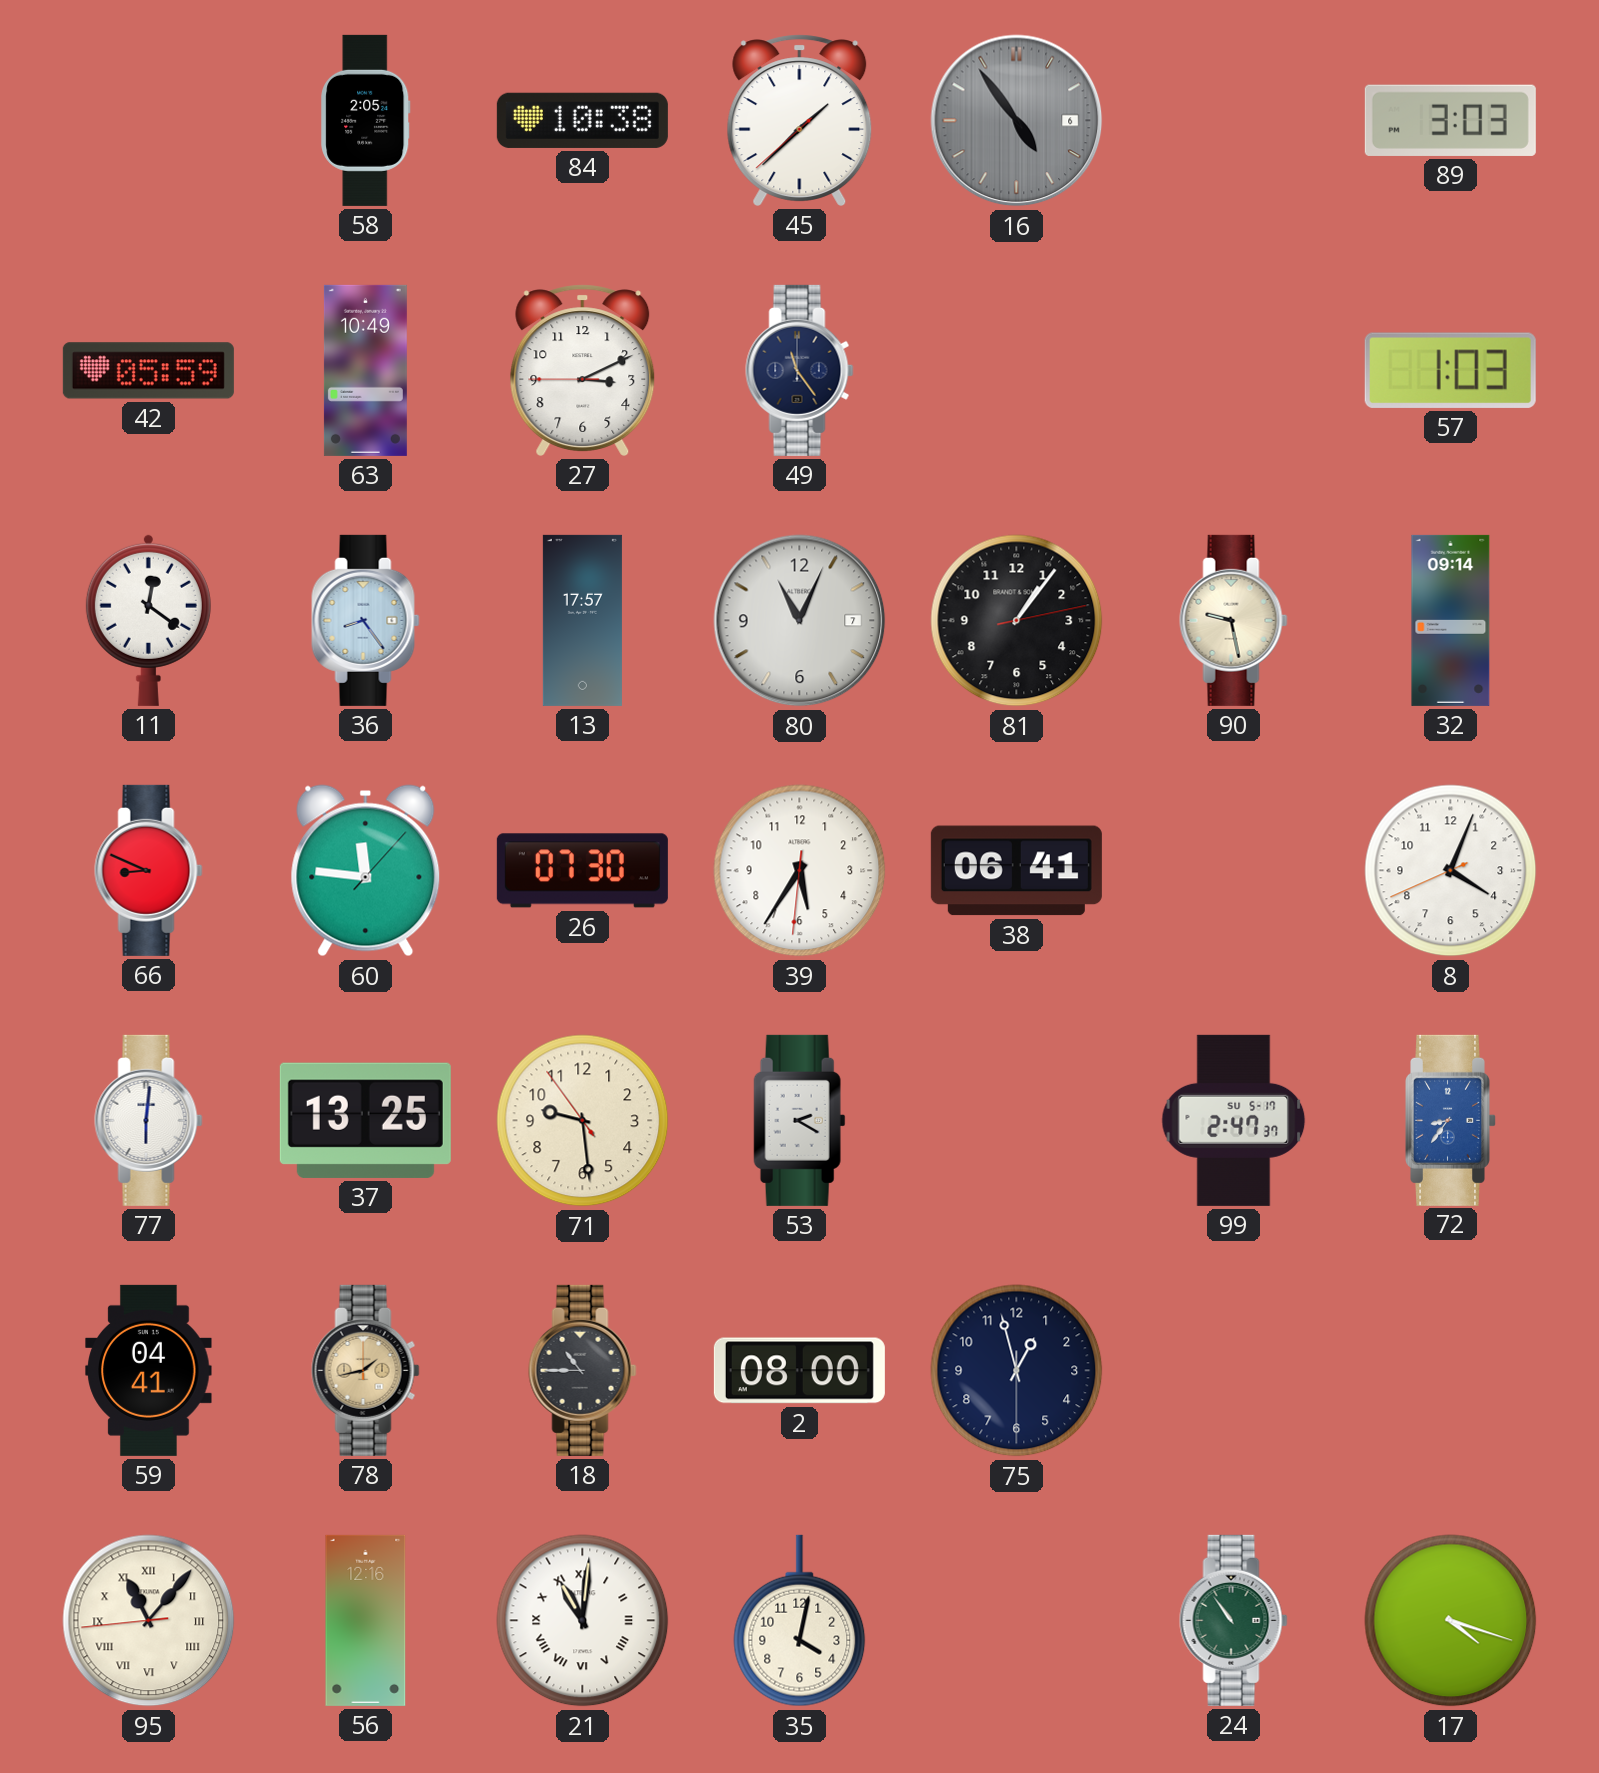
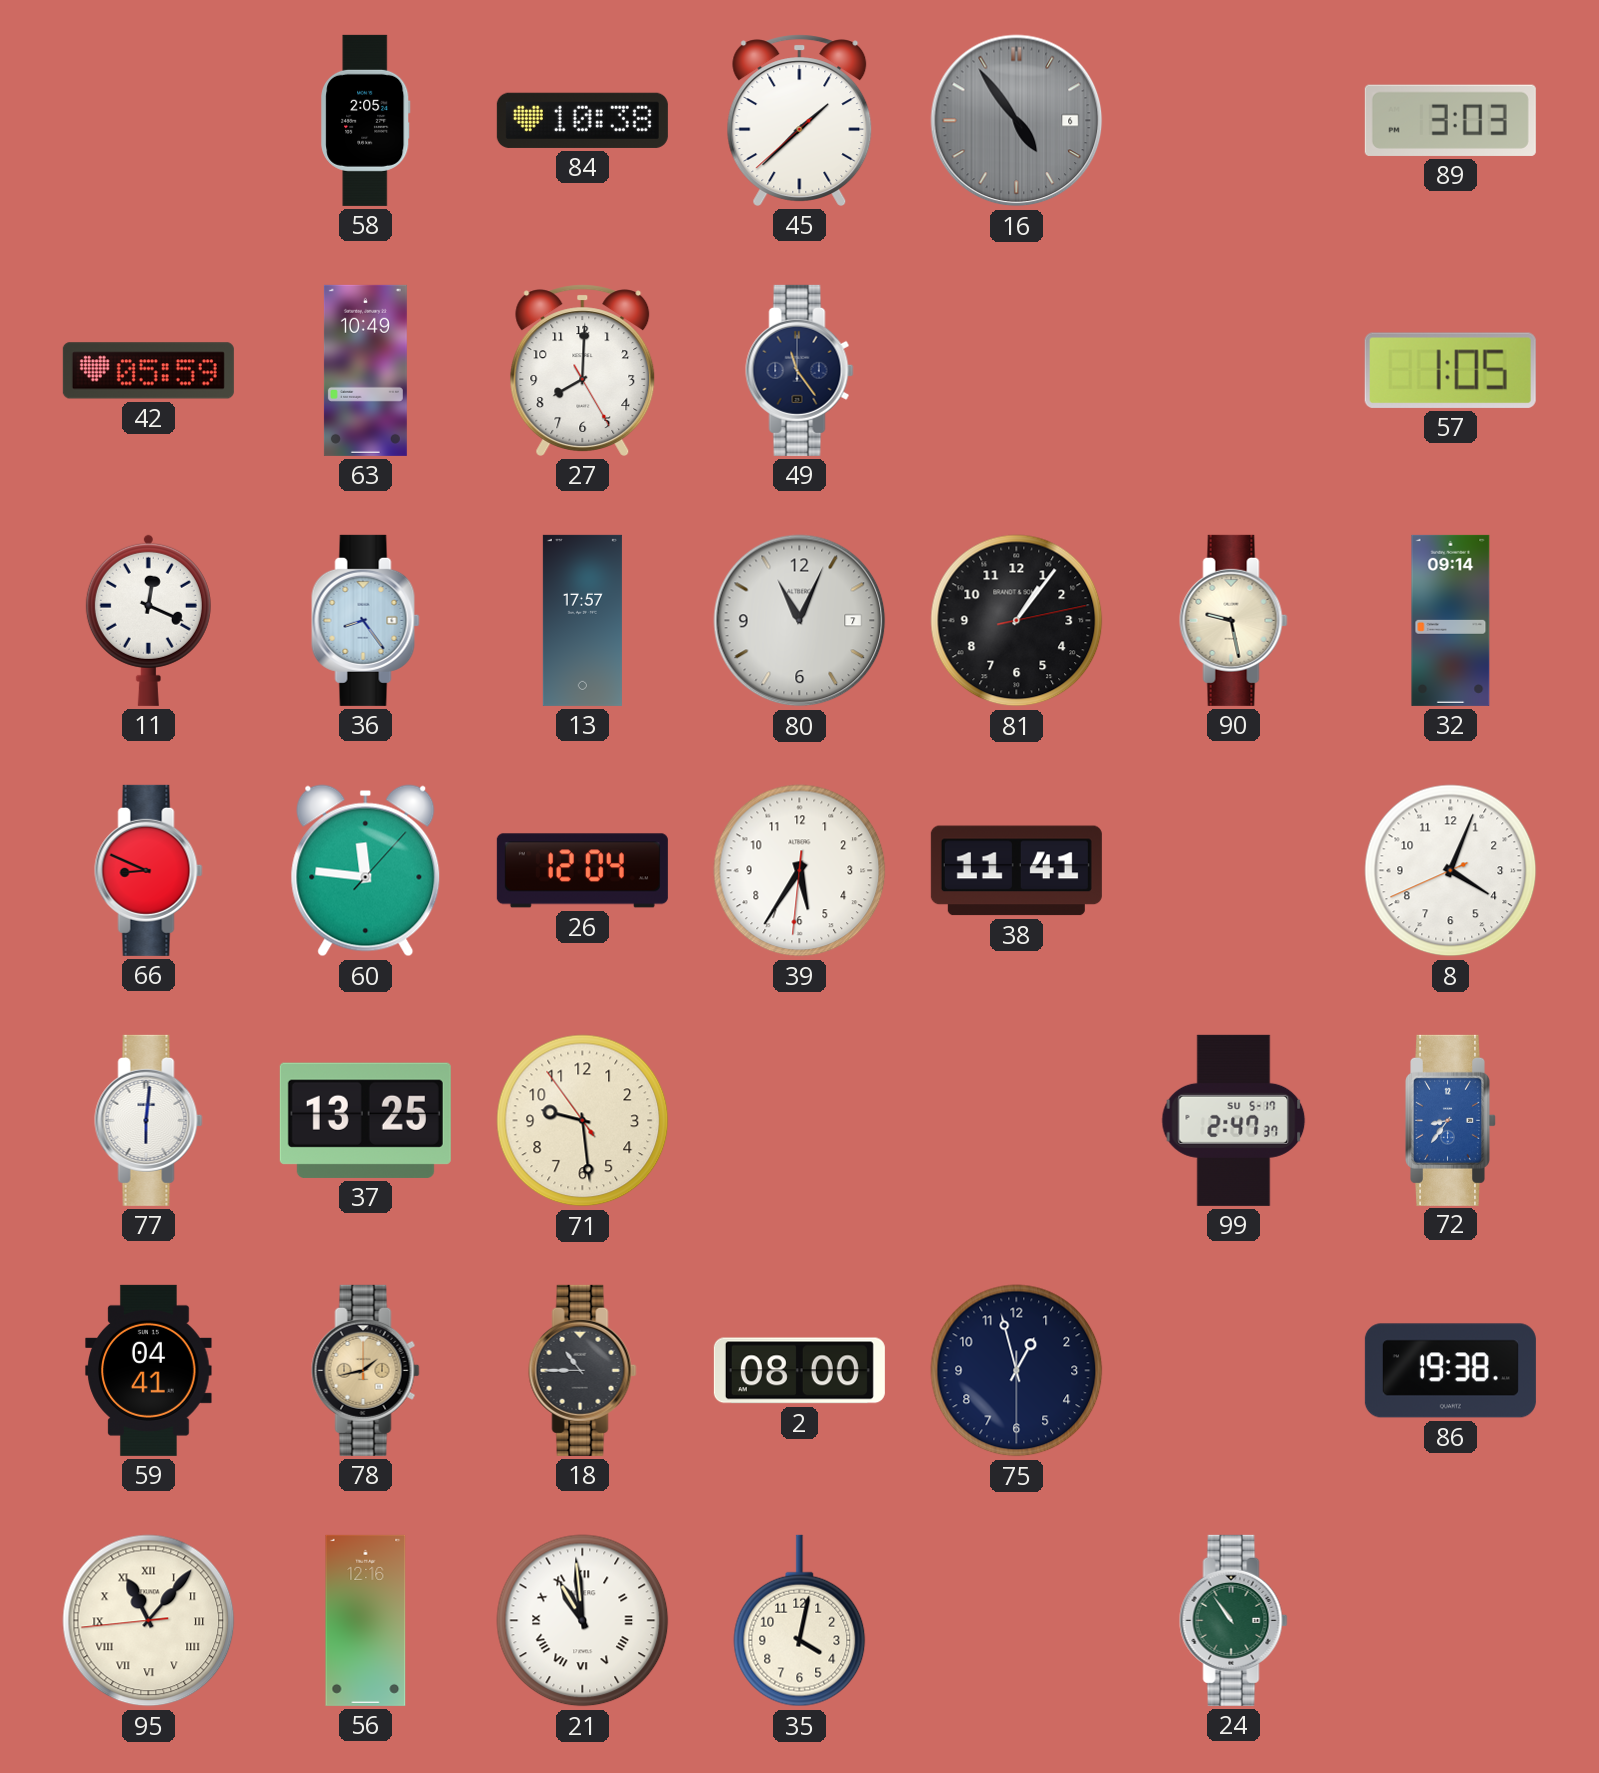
27: 3:10 -> 8:00
57: 1:03 -> 1:05
11: 12:21 -> 12:19
26: 07:30 -> 12:04
38: 06:41 -> 11:41
53: 2:20 -> none
86: none -> 19:38
21: 11:01 -> 10:59
17: 4:18 -> none
